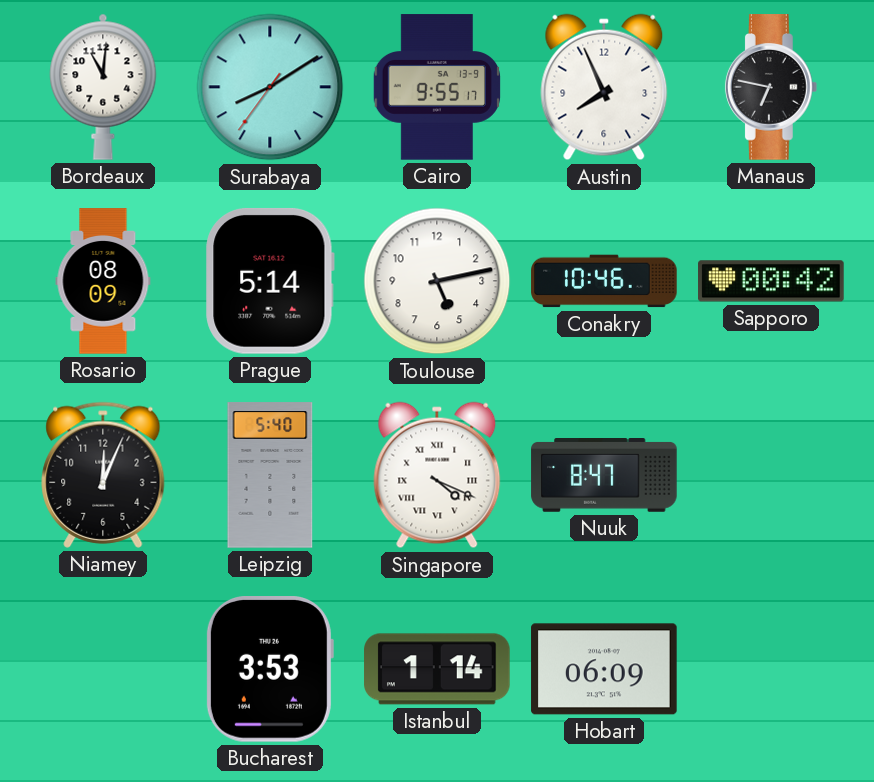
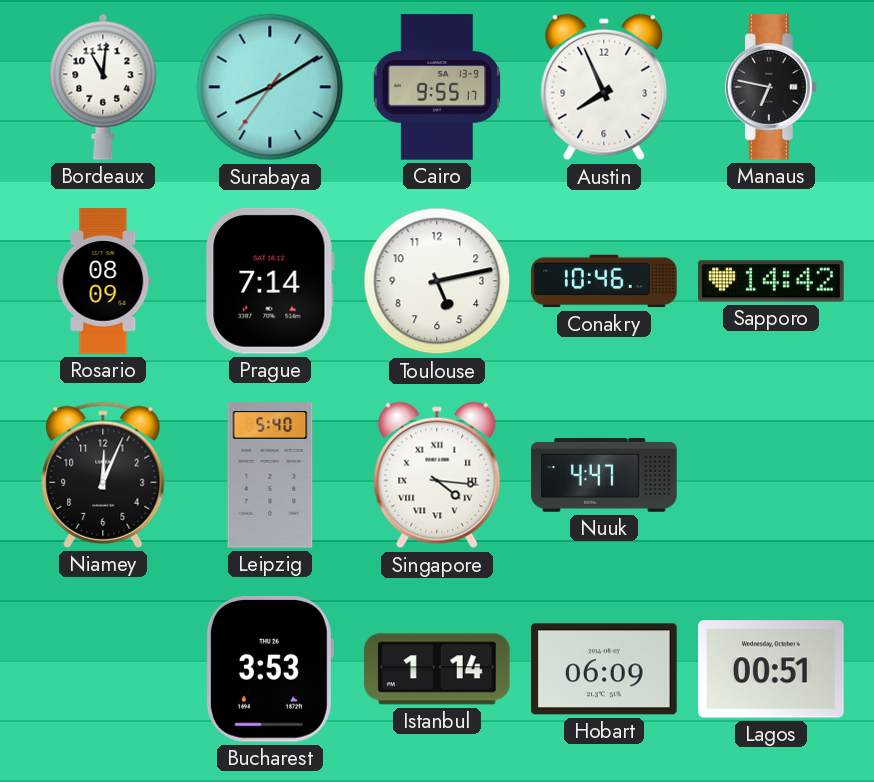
Prague: 5:14 -> 7:14
Sapporo: 00:42 -> 14:42
Singapore: 4:19 -> 4:16
Nuuk: 8:47 -> 4:47
Lagos: none -> 00:51
